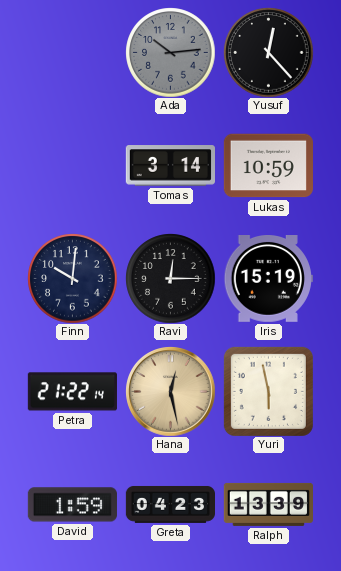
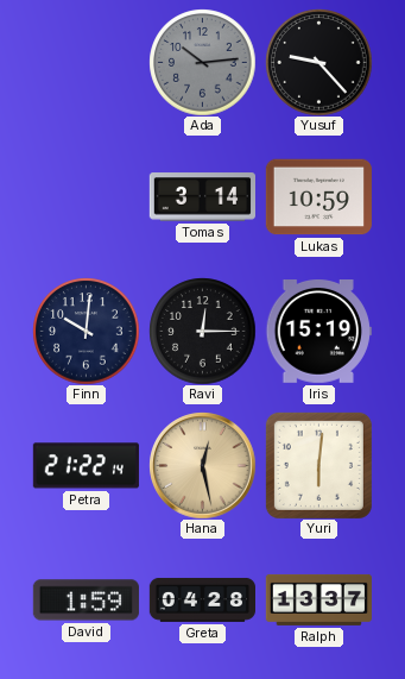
Yusuf: 12:23 -> 9:23
Yuri: 5:58 -> 6:01
Greta: 04:23 -> 04:28
Ralph: 13:39 -> 13:37
